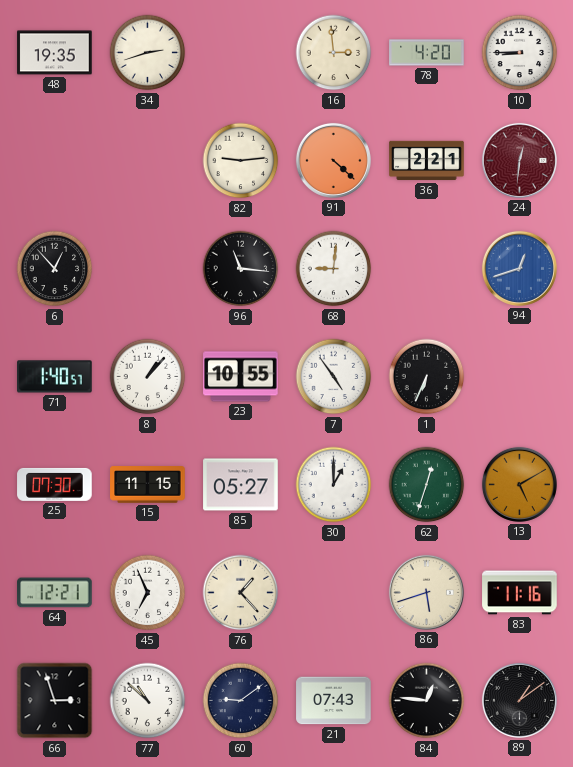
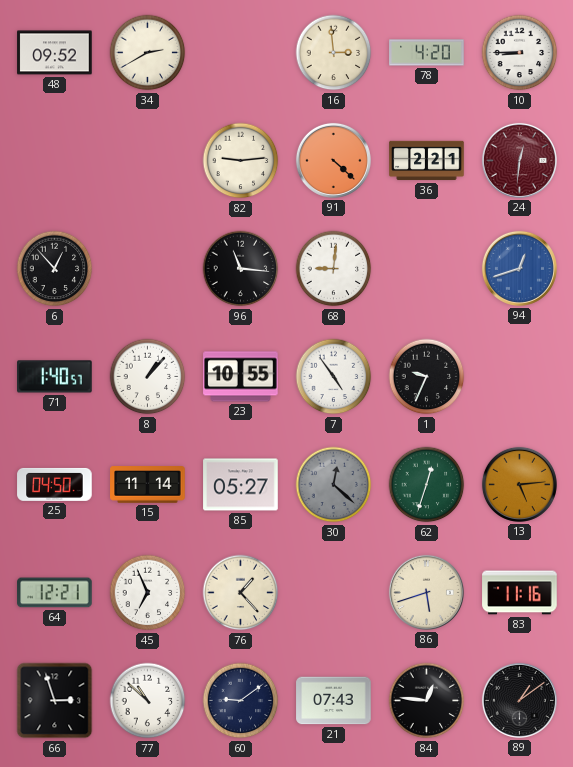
48: 19:35 -> 09:52
34: 2:42 -> 2:40
1: 6:34 -> 9:34
25: 07:30 -> 04:50
15: 11:15 -> 11:14
30: 1:00 -> 12:22
30 dial: white -> grey
13: 5:10 -> 5:14
